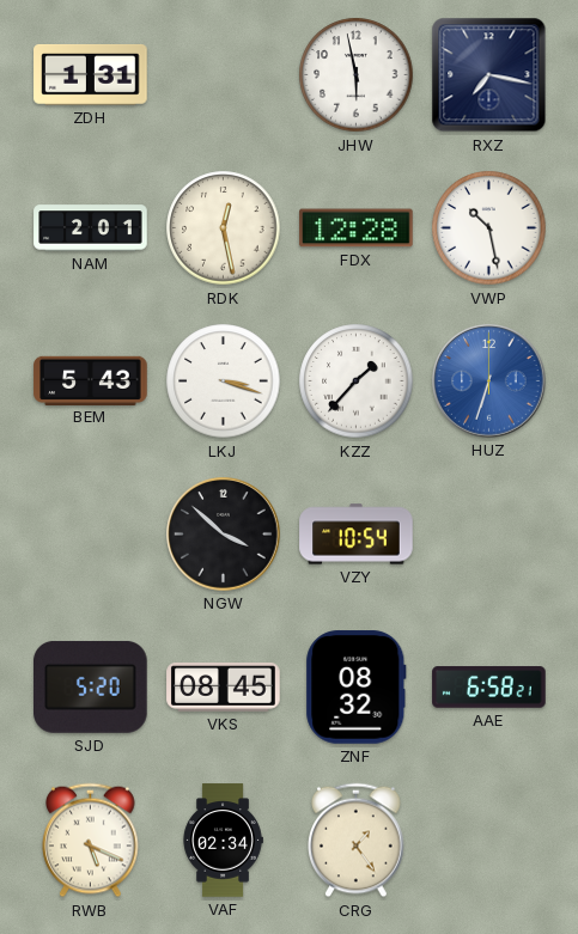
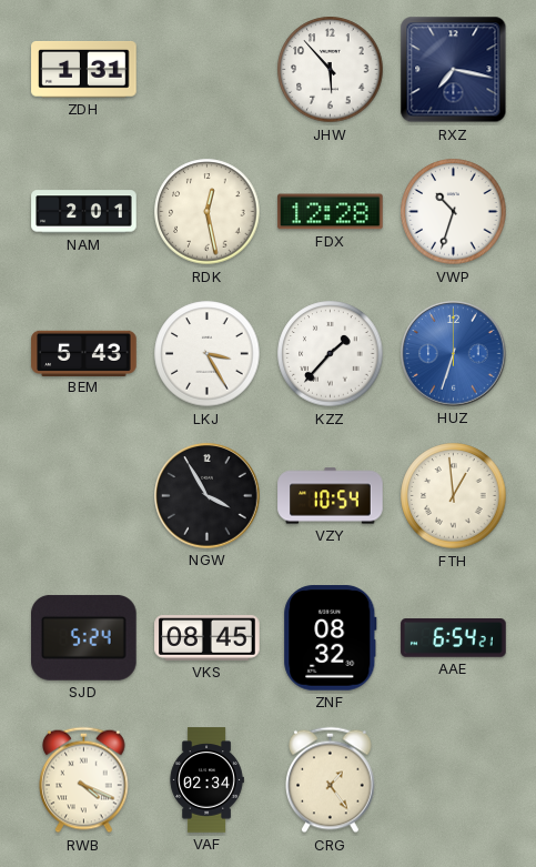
JHW: 5:58 -> 5:53
VWP: 10:28 -> 10:33
LKJ: 3:18 -> 3:25
NGW: 3:52 -> 3:55
FTH: none -> 12:59
SJD: 5:20 -> 5:24
AAE: 6:58 -> 6:54
RWB: 5:19 -> 4:19
